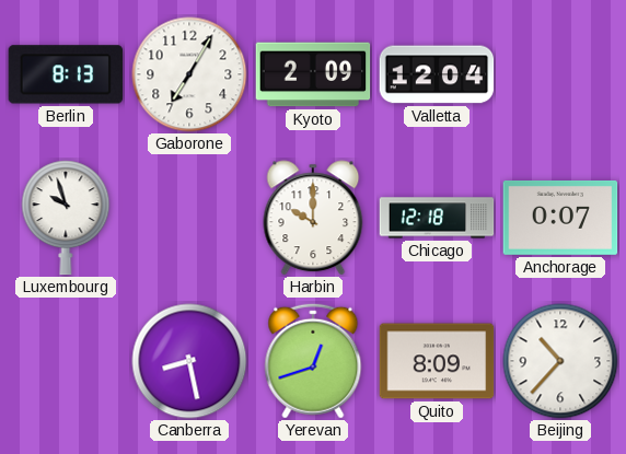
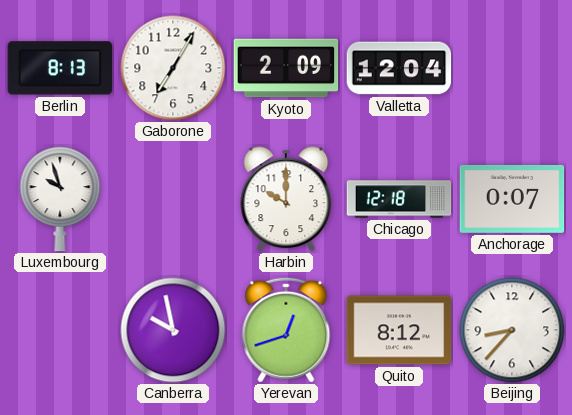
Canberra: 8:28 -> 9:58
Quito: 8:09 -> 8:12
Beijing: 10:37 -> 8:37
